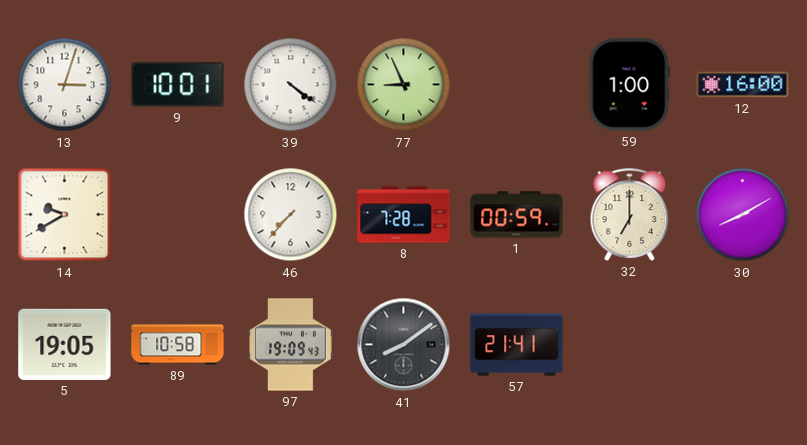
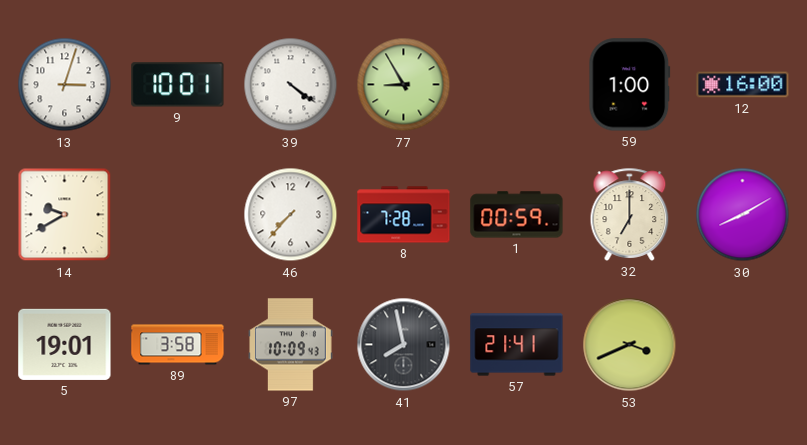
77: 8:56 -> 8:55
5: 19:05 -> 19:01
89: 10:58 -> 3:58
97: 19:09 -> 10:09
41: 8:09 -> 7:58
53: none -> 3:41
